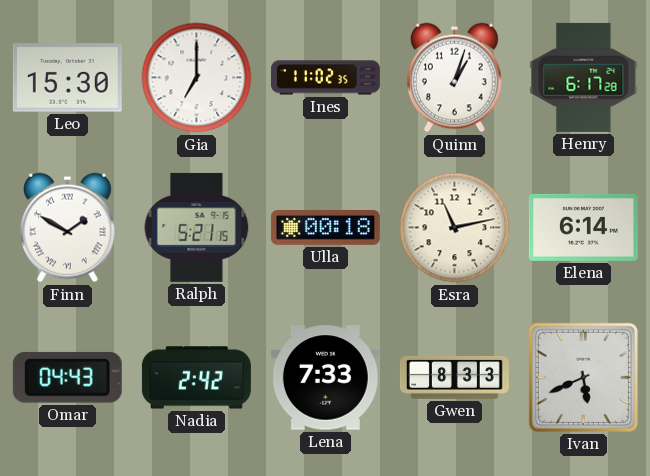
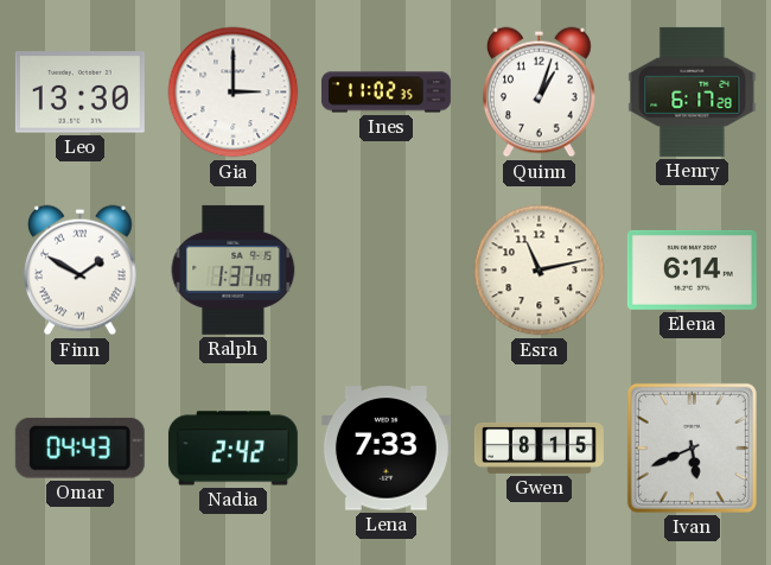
Leo: 15:30 -> 13:30
Gia: 7:00 -> 3:00
Ralph: 5:21 -> 1:37
Ulla: 00:18 -> none
Gwen: 8:33 -> 8:15
